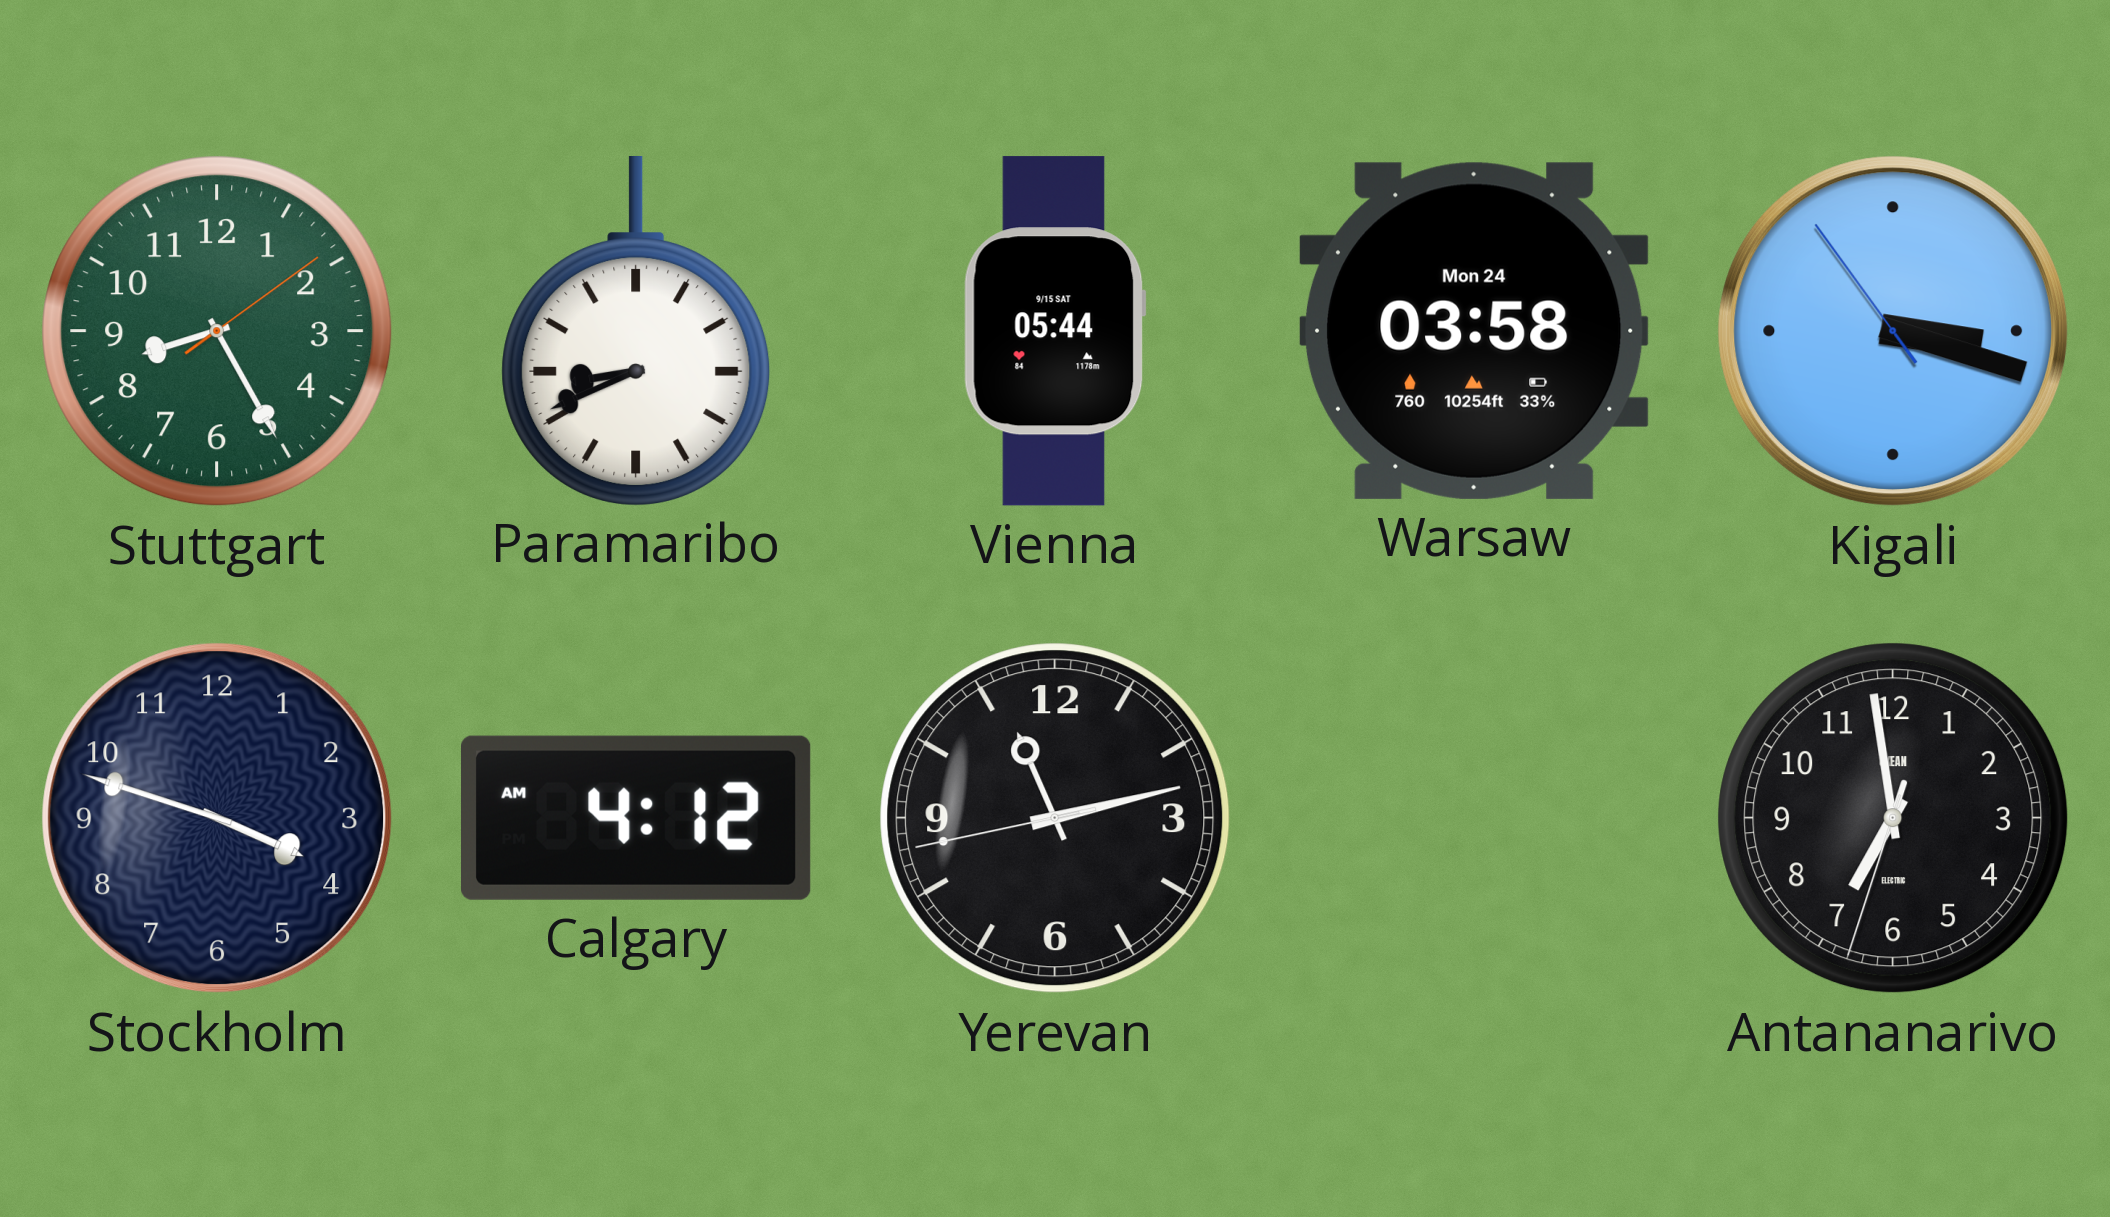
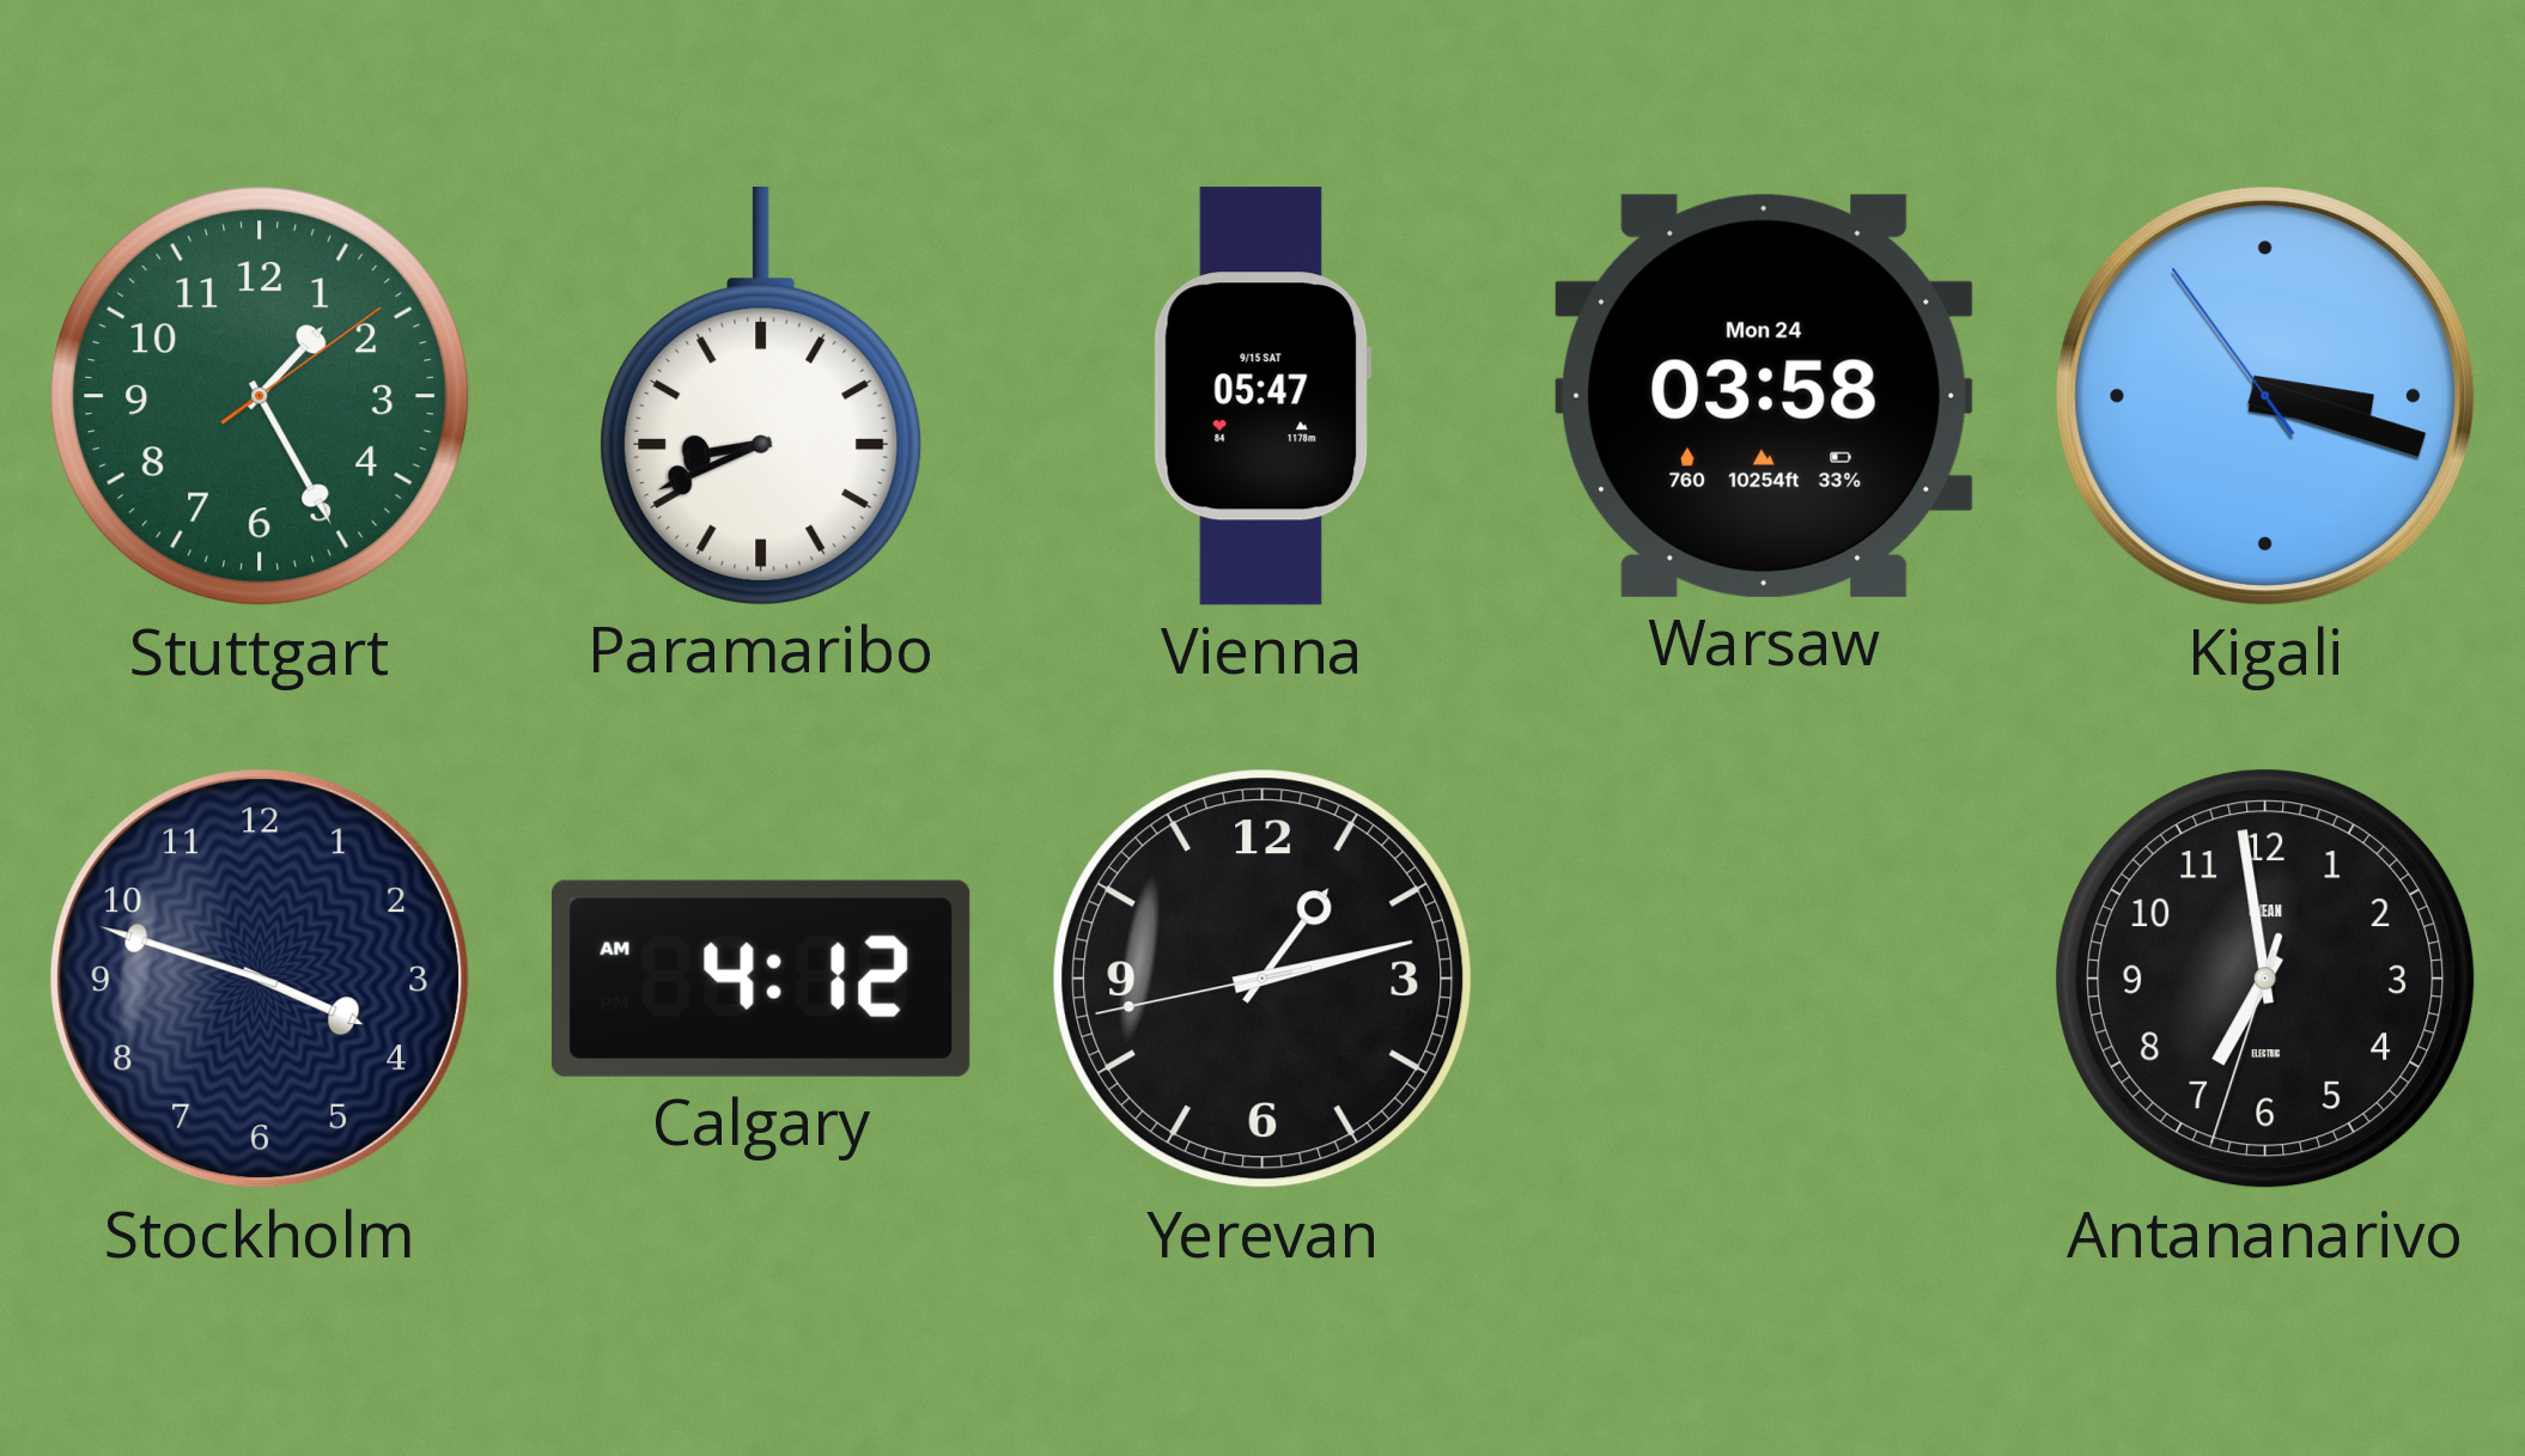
Stuttgart: 8:25 -> 1:25
Vienna: 05:44 -> 05:47
Yerevan: 11:12 -> 1:12
